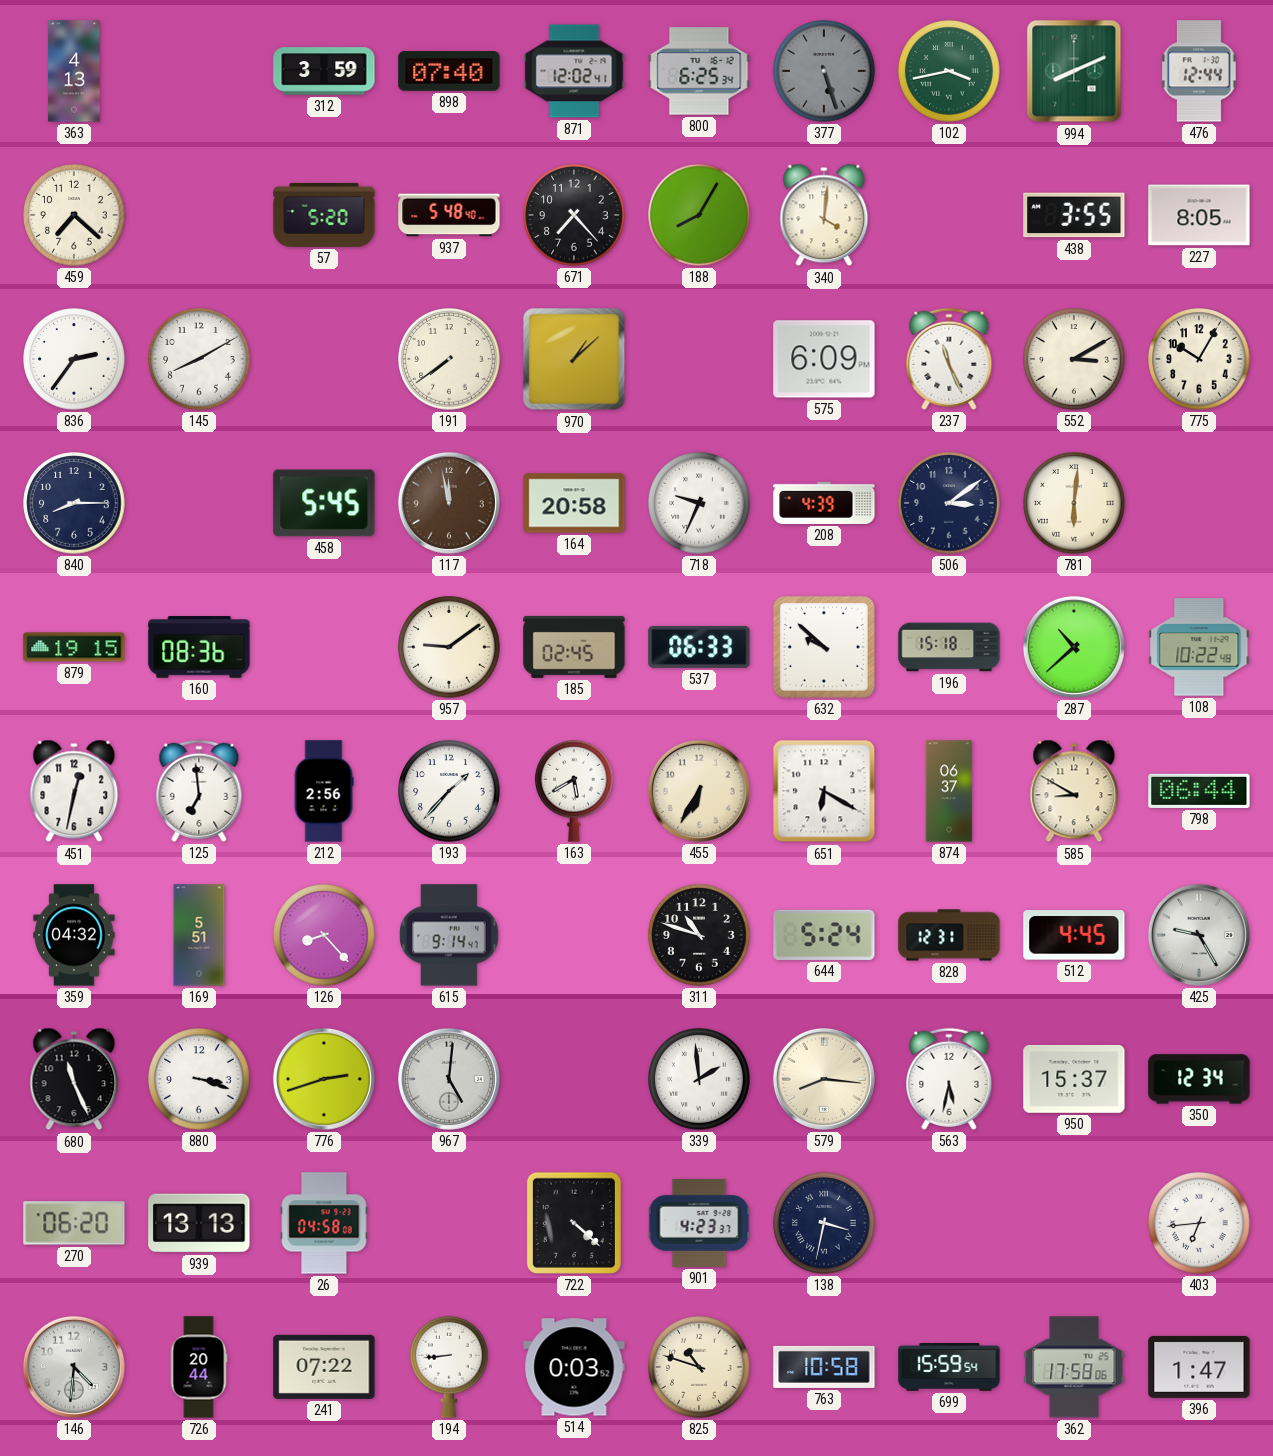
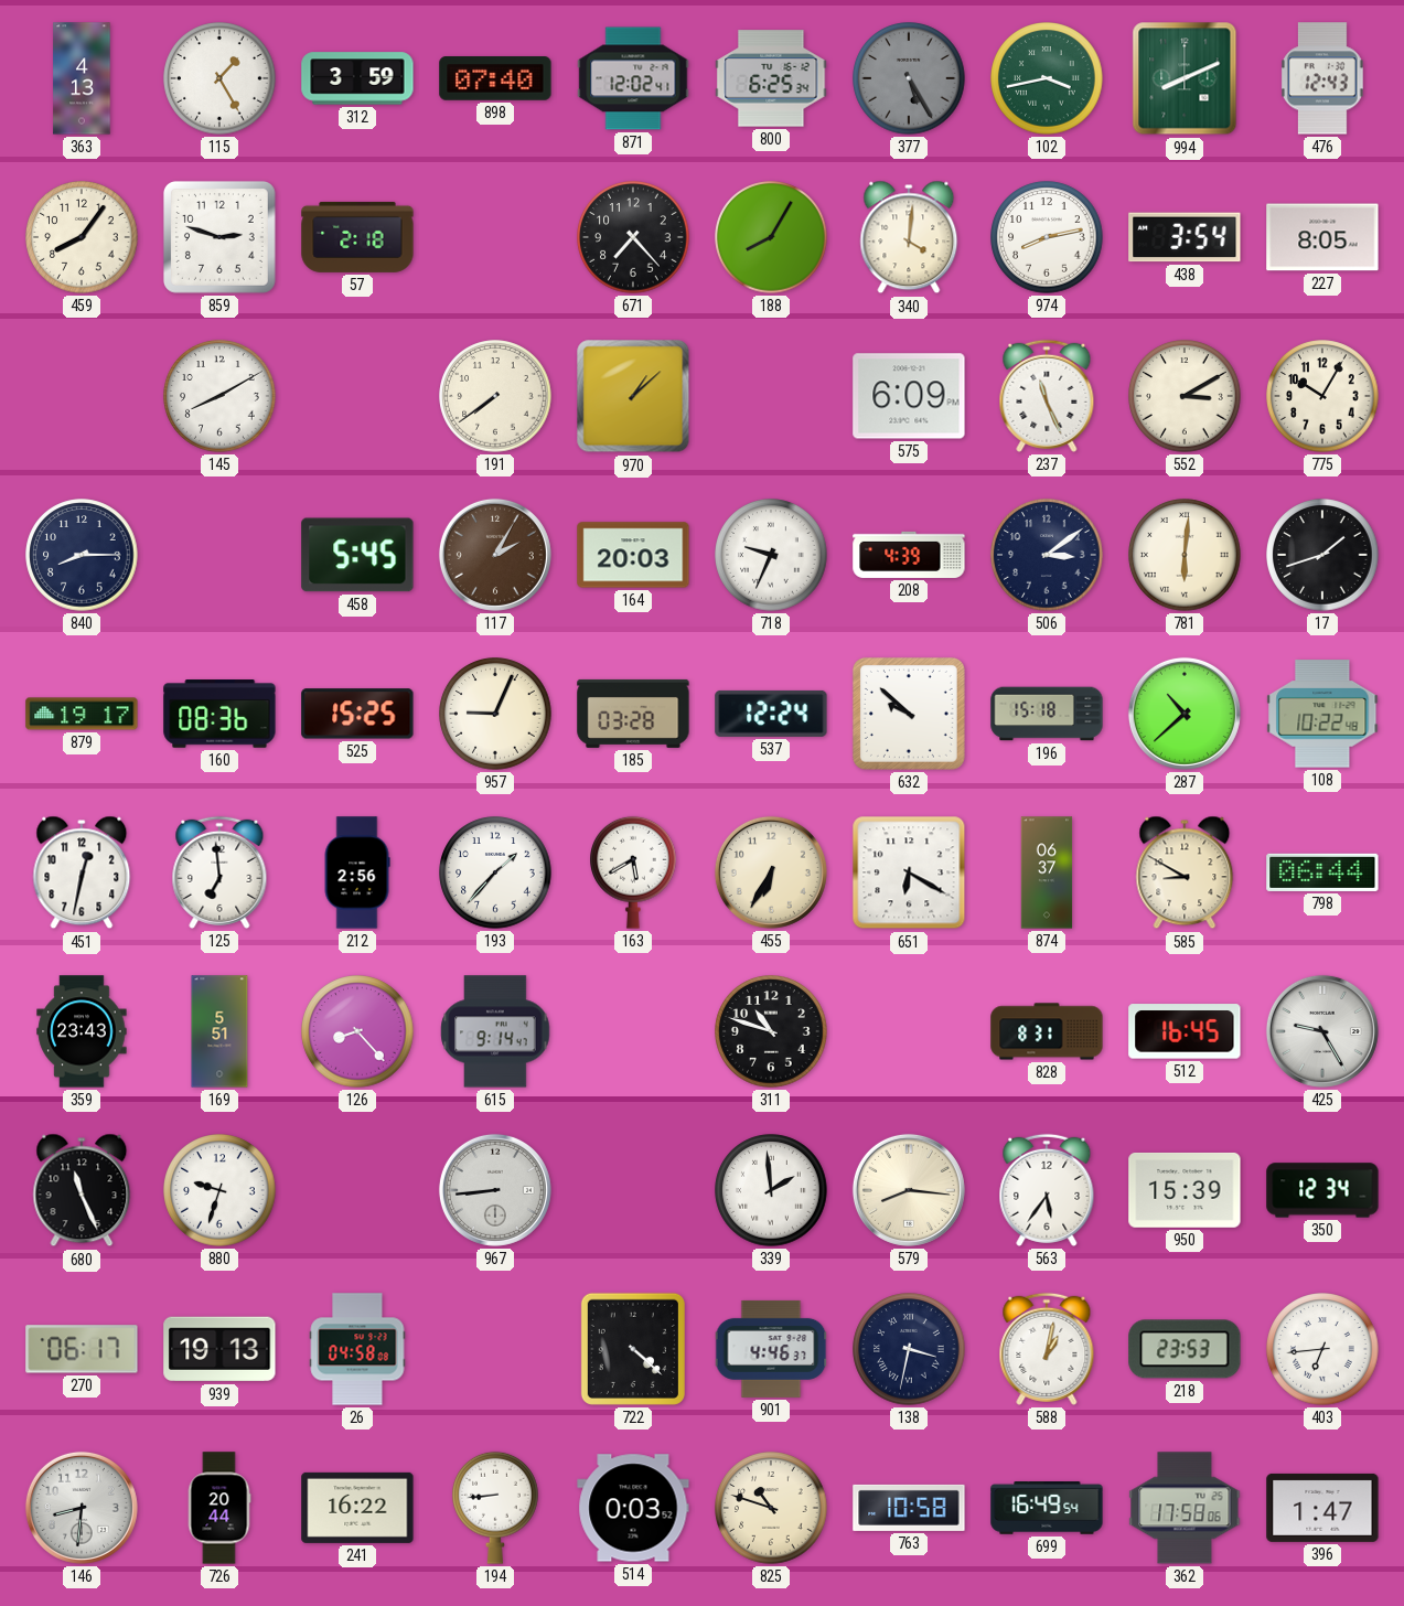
115: none -> 1:25
377: 5:27 -> 5:25
476: 12:44 -> 12:43
459: 7:22 -> 8:06
859: none -> 2:48
57: 5:20 -> 2:18
937: 5:48 -> none
974: none -> 8:13
438: 3:55 -> 3:54
836: 2:36 -> none
117: 11:58 -> 2:05
164: 20:58 -> 20:03
17: none -> 1:42
879: 19:15 -> 19:17
525: none -> 15:25
957: 9:09 -> 9:04
185: 02:45 -> 03:28
537: 06:33 -> 12:24
359: 04:32 -> 23:43
644: 5:24 -> none
828: 12:31 -> 8:31
512: 4:45 -> 16:45
880: 3:18 -> 9:33
776: 2:42 -> none
967: 5:01 -> 8:44
563: 5:32 -> 5:36
950: 15:37 -> 15:39
270: 06:20 -> 06:17
939: 13:13 -> 19:13
901: 4:23 -> 4:46
588: none -> 1:02
218: none -> 23:53
146: 4:31 -> 8:31
241: 07:22 -> 16:22
699: 15:59 -> 16:49
